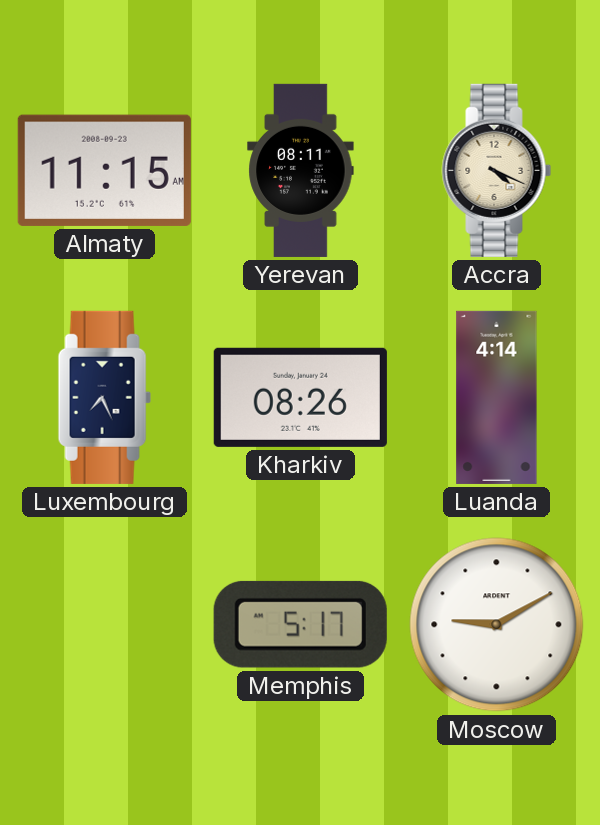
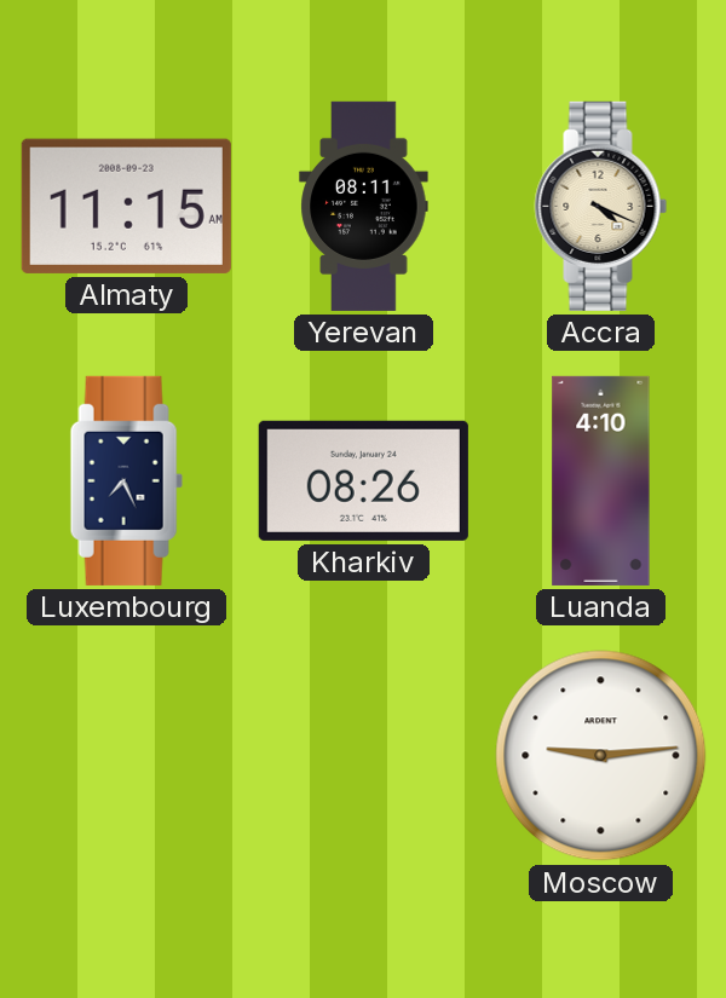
Luanda: 4:14 -> 4:10
Memphis: 5:17 -> none
Moscow: 9:10 -> 9:14
